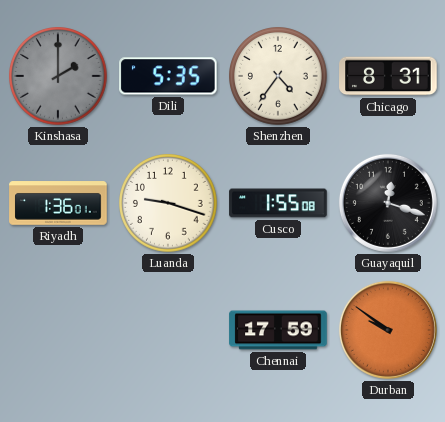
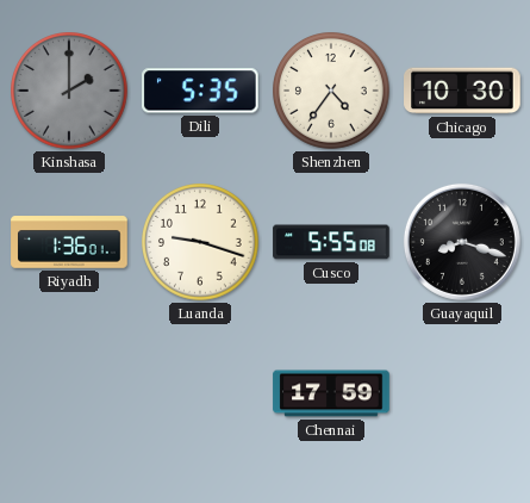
Chicago: 8:31 -> 10:30
Cusco: 1:55 -> 5:55
Guayaquil: 12:18 -> 8:18
Durban: 9:51 -> none
